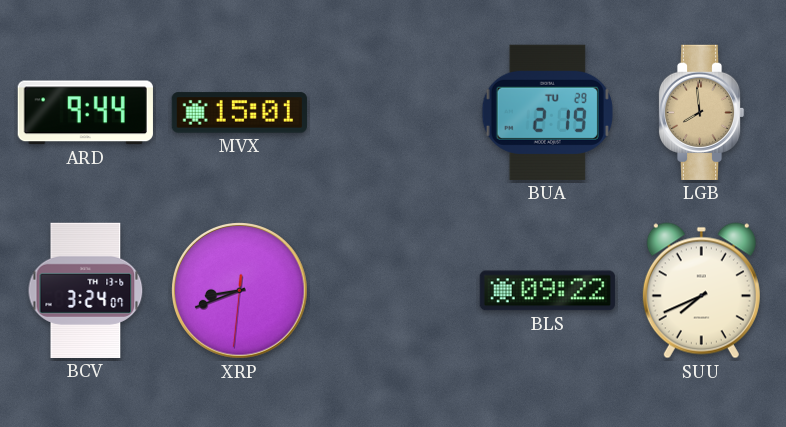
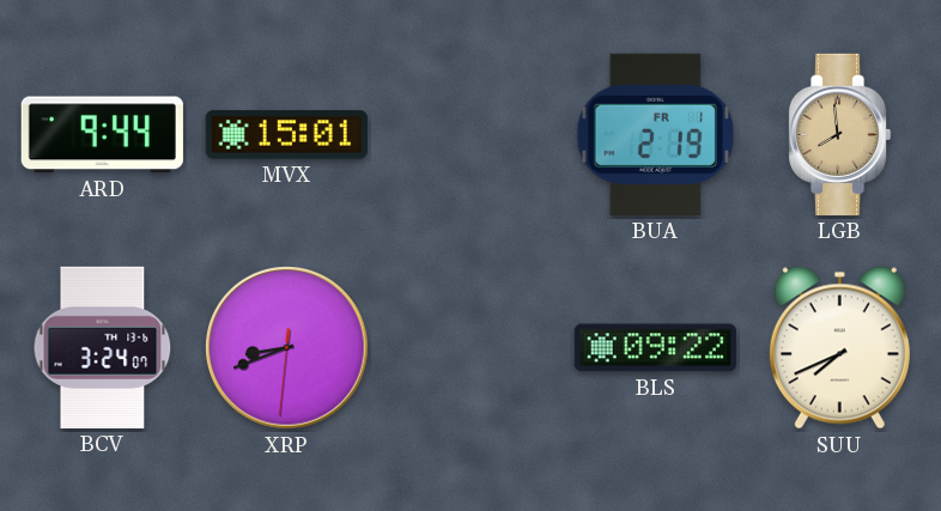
BUA date: TU 29 -> FR 1
